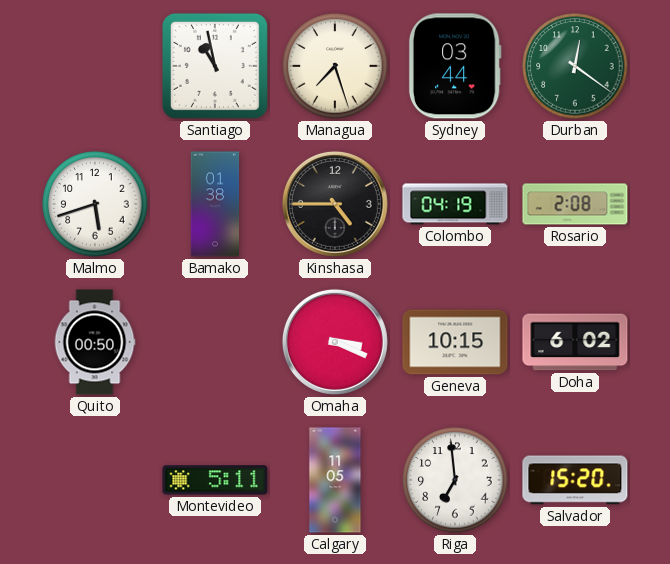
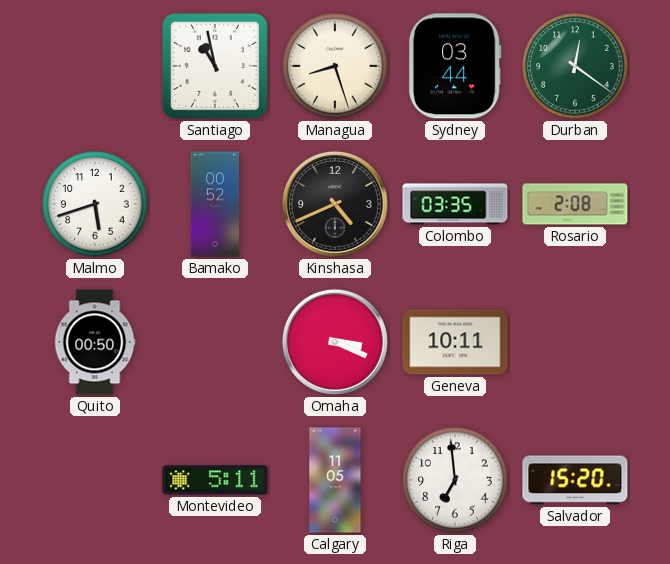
Managua: 7:27 -> 8:27
Bamako: 01:38 -> 00:52
Kinshasa: 4:45 -> 4:41
Colombo: 04:19 -> 03:35
Geneva: 10:15 -> 10:11
Doha: 6:02 -> none
